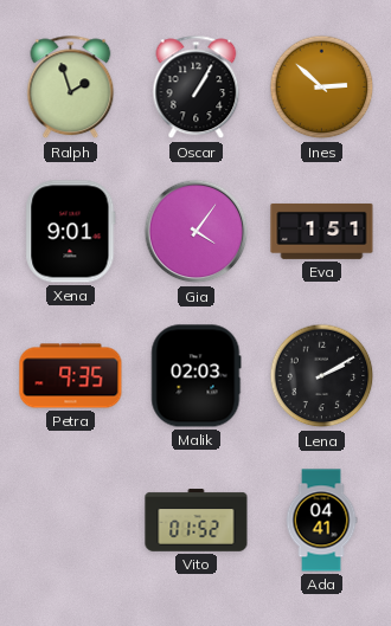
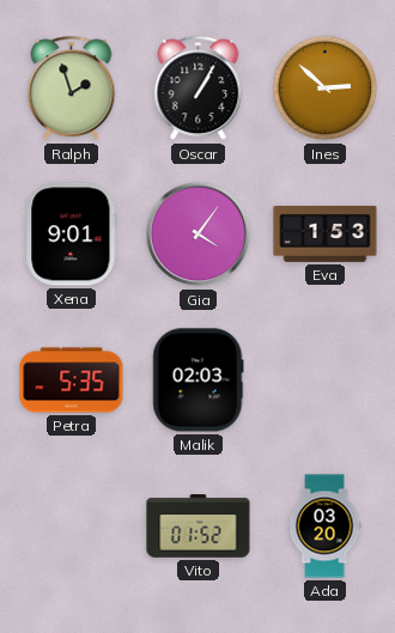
Eva: 1:51 -> 1:53
Petra: 9:35 -> 5:35
Lena: 2:10 -> none
Ada: 04:41 -> 03:20
